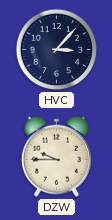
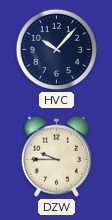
HVC: 3:07 -> 10:07
